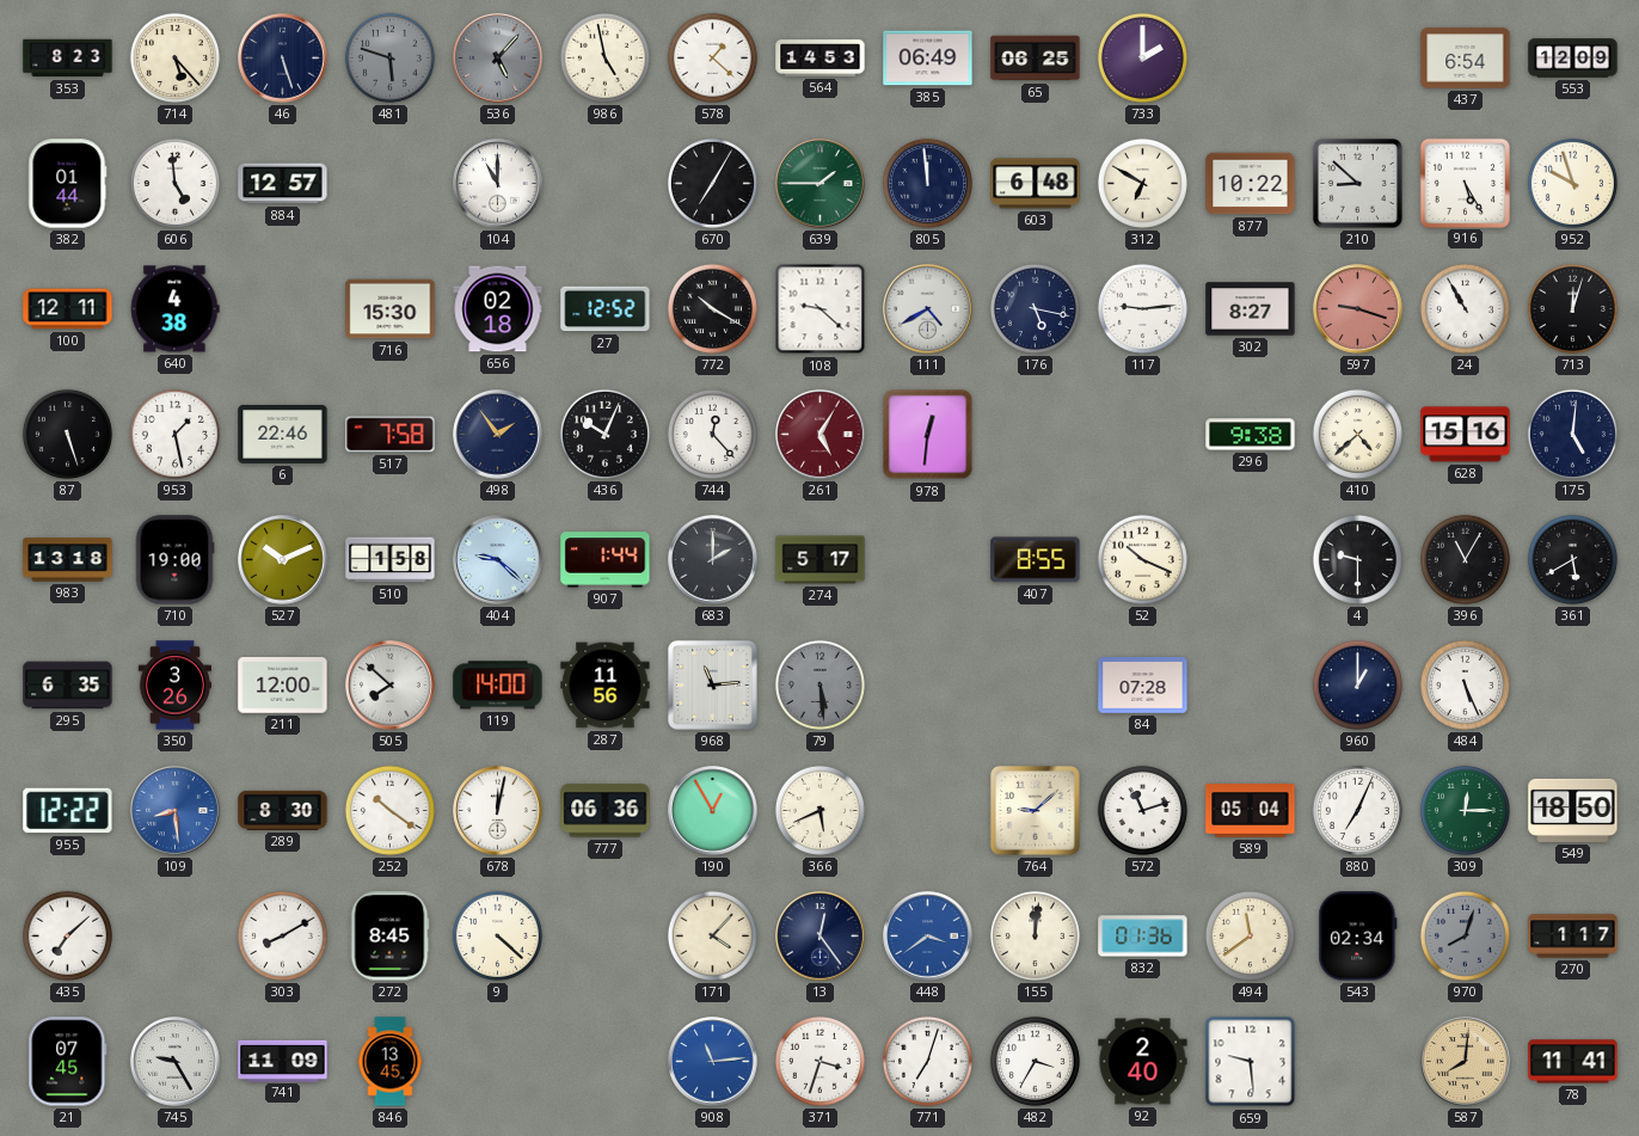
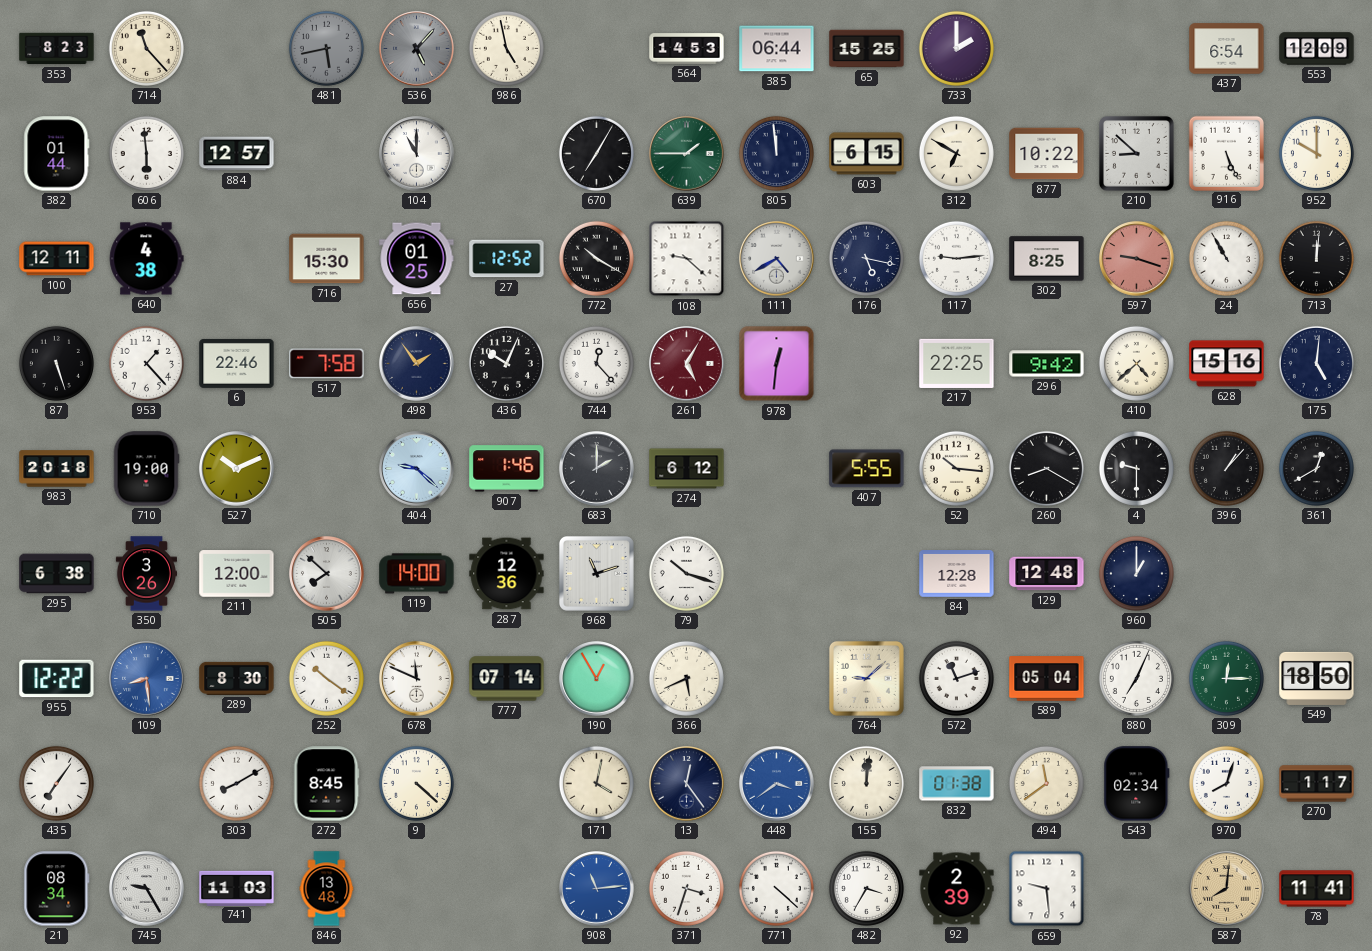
714: 5:23 -> 11:23
46: 5:27 -> none
481: 5:48 -> 5:43
578: 1:22 -> none
385: 06:49 -> 06:44
65: 06:25 -> 15:25
606: 4:59 -> 5:59
603: 6:48 -> 6:15
916: 5:25 -> 5:26
952: 9:57 -> 10:00
656: 02:18 -> 01:25
302: 8:27 -> 8:25
713: 12:03 -> 12:01
953: 1:28 -> 1:23
217: none -> 22:25
296: 9:38 -> 9:42
983: 13:18 -> 20:18
510: 1:58 -> none
907: 1:44 -> 1:46
274: 5:17 -> 6:12
407: 8:55 -> 5:55
52: 10:19 -> 10:16
260: none -> 8:20
396: 11:05 -> 1:07
361: 5:40 -> 12:40
295: 6:35 -> 6:38
287: 11:56 -> 12:36
968: 11:14 -> 11:12
79: 5:29 -> 10:18
79 dial: grey -> white
84: 07:28 -> 12:28
129: none -> 12:48
484: 5:26 -> none
678: 12:02 -> 11:49
777: 06:36 -> 07:14
435: 7:08 -> 7:06
171: 4:07 -> 4:02
832: 01:36 -> 01:38
970 dial: grey -> white
21: 07:45 -> 08:34
741: 11:09 -> 11:03
846: 13:45 -> 13:48
771: 7:03 -> 4:22
92: 2:40 -> 2:39
